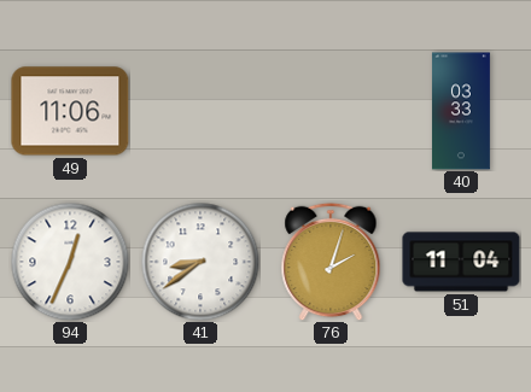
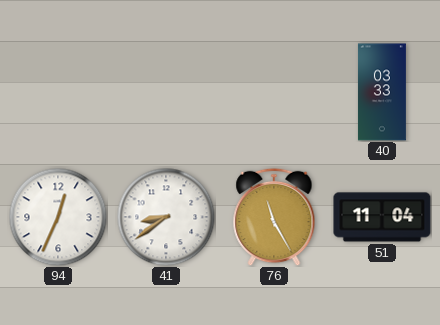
49: 11:06 -> none
76: 2:03 -> 11:25
